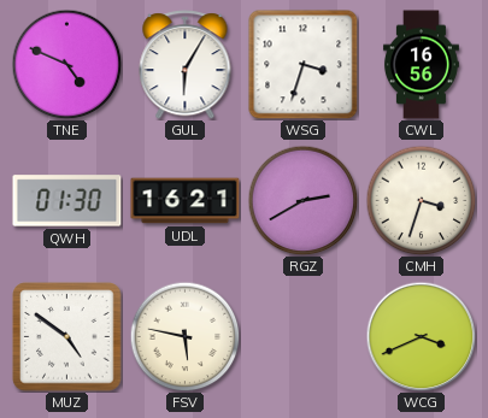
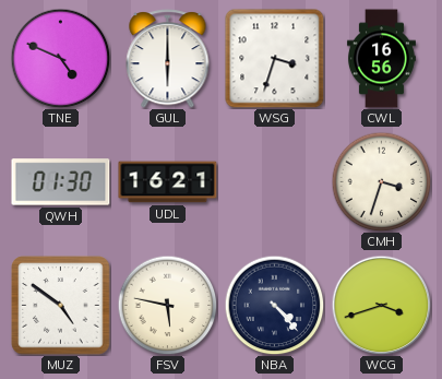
GUL: 6:05 -> 6:00
RGZ: 2:40 -> none
NBA: none -> 4:23
WCG: 3:41 -> 3:42
